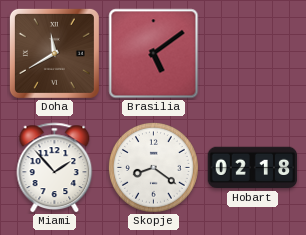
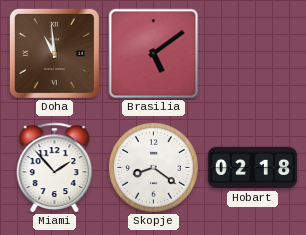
Doha: 11:40 -> 10:59
